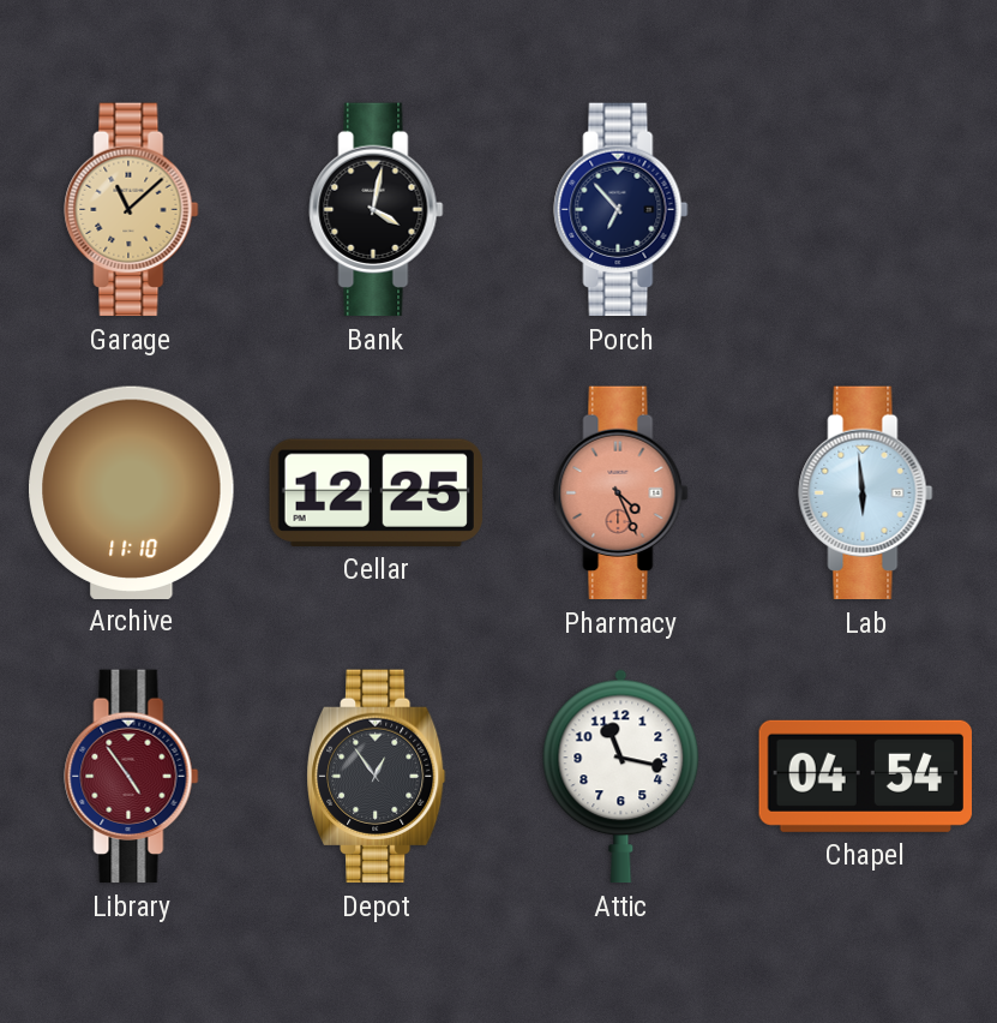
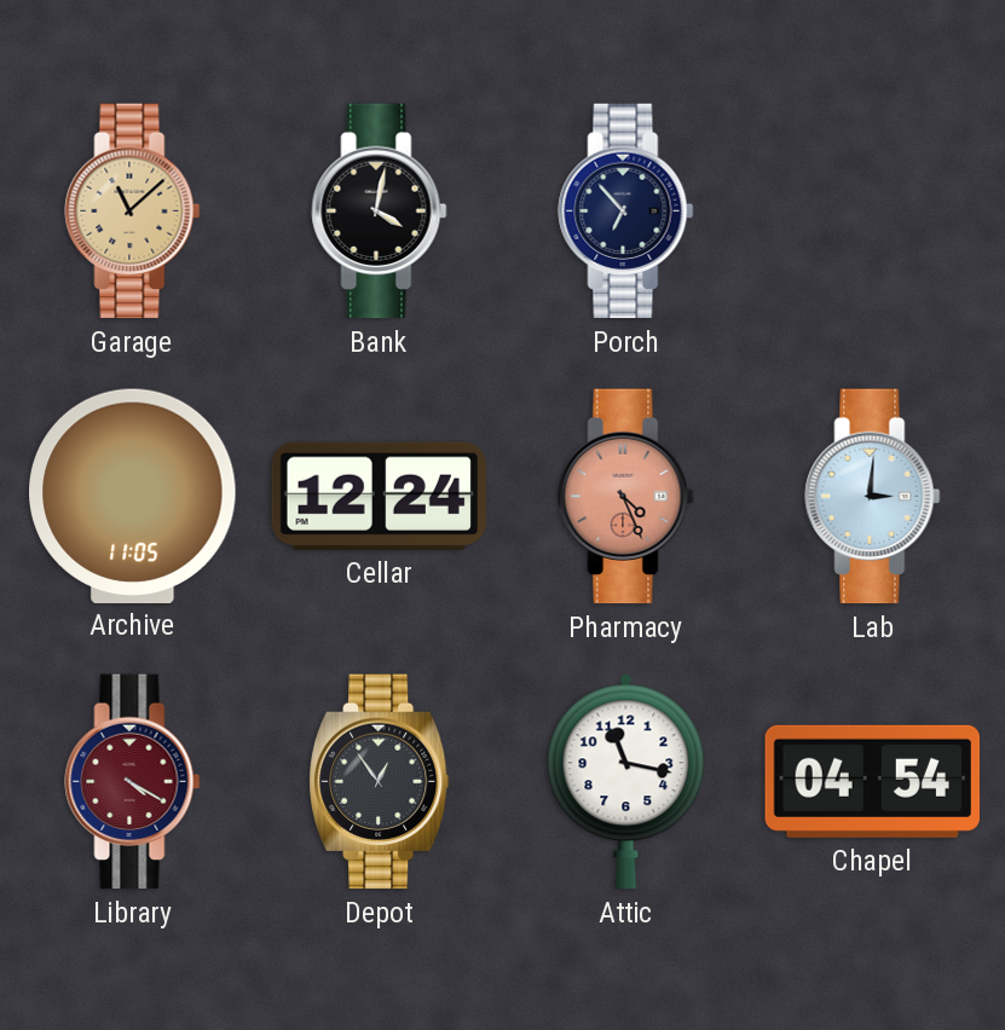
Archive: 11:10 -> 11:05
Cellar: 12:25 -> 12:24
Lab: 5:59 -> 3:01
Library: 4:54 -> 4:20
